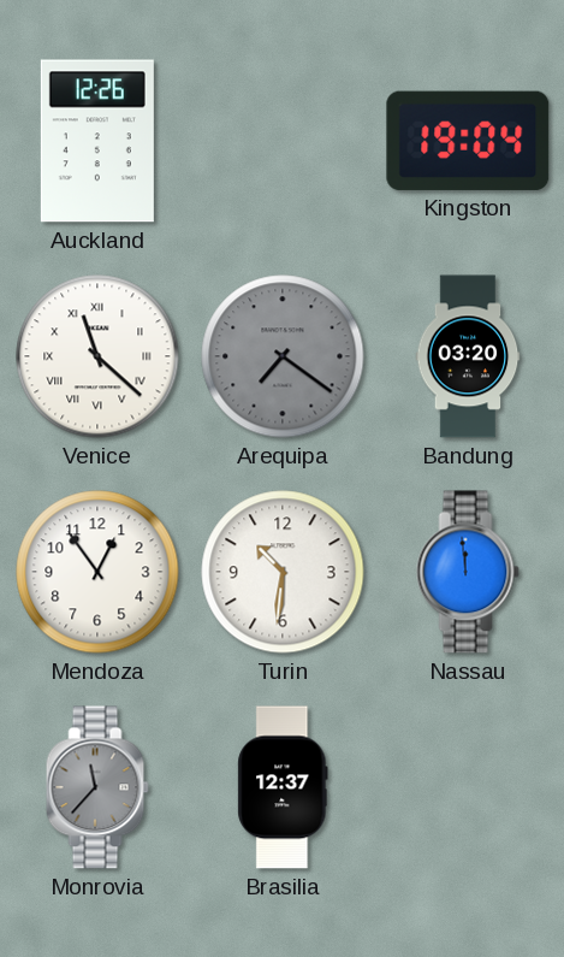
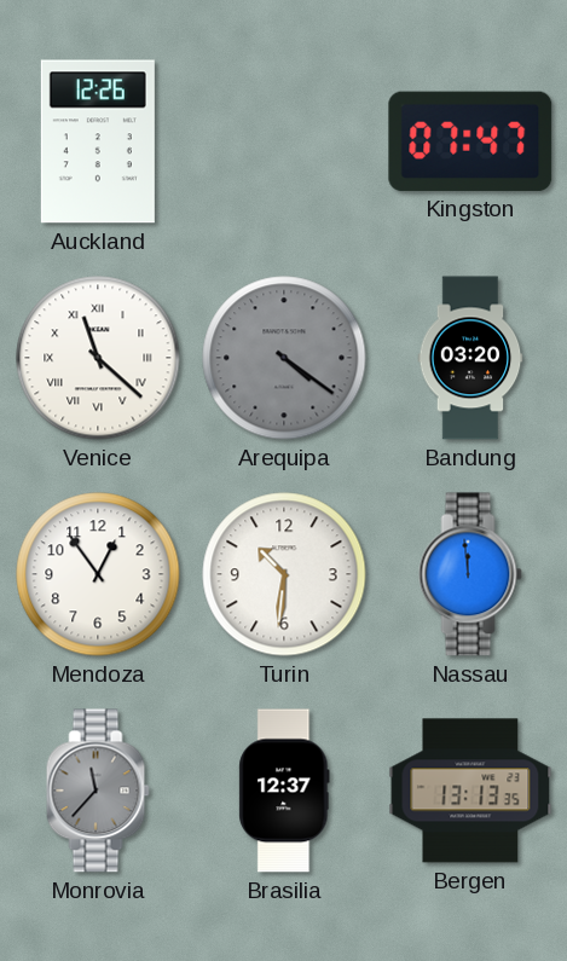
Kingston: 19:04 -> 07:47
Arequipa: 7:21 -> 4:21
Bergen: none -> 13:13
